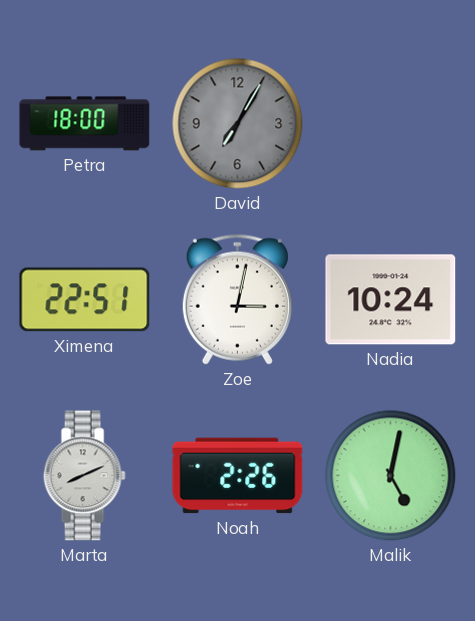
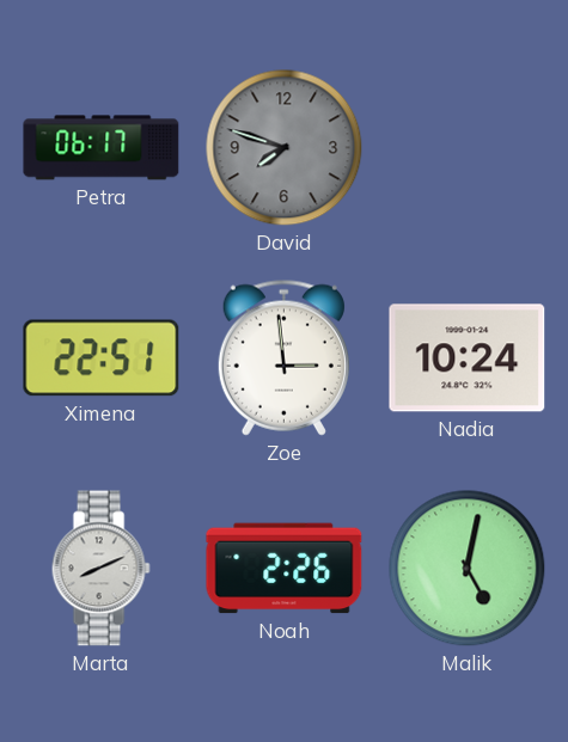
Petra: 18:00 -> 06:17
David: 7:05 -> 7:48
Zoe: 3:02 -> 2:59
